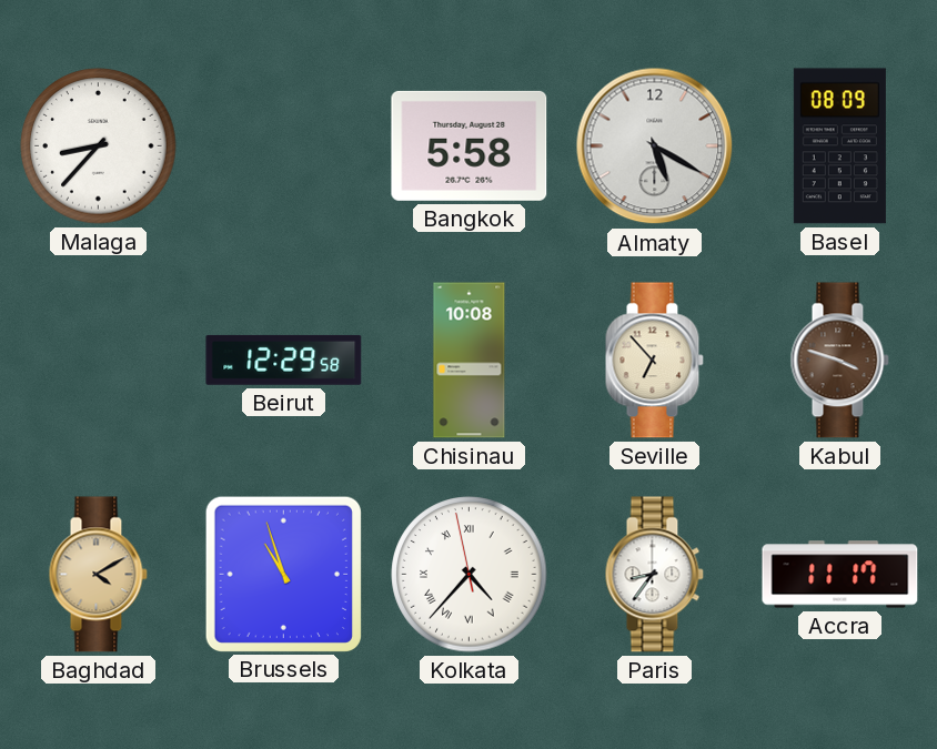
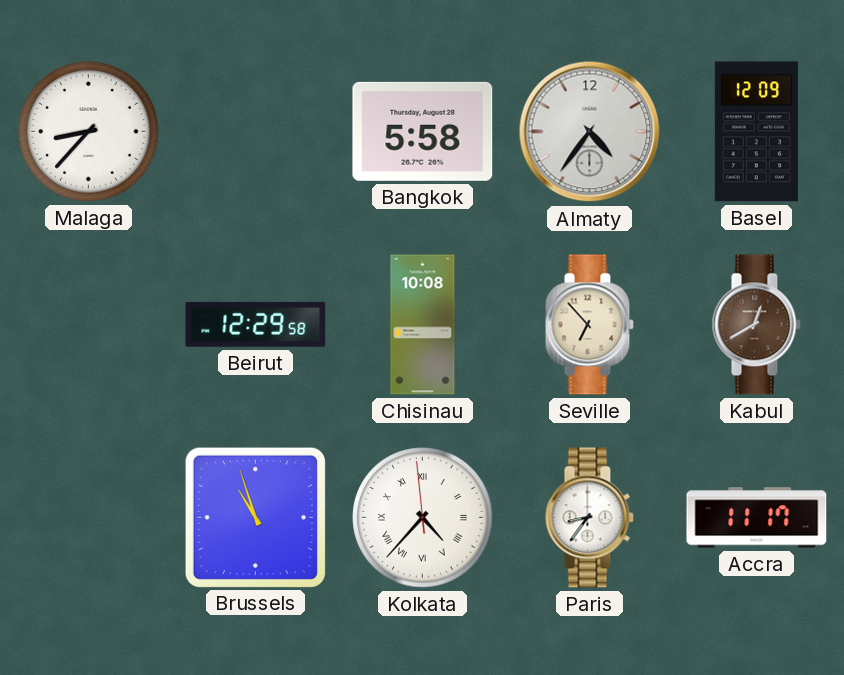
Almaty: 5:20 -> 4:36
Basel: 08:09 -> 12:09
Kabul: 3:48 -> 12:40
Baghdad: 4:10 -> none
Kolkata: 4:36:58 -> 4:36:59
